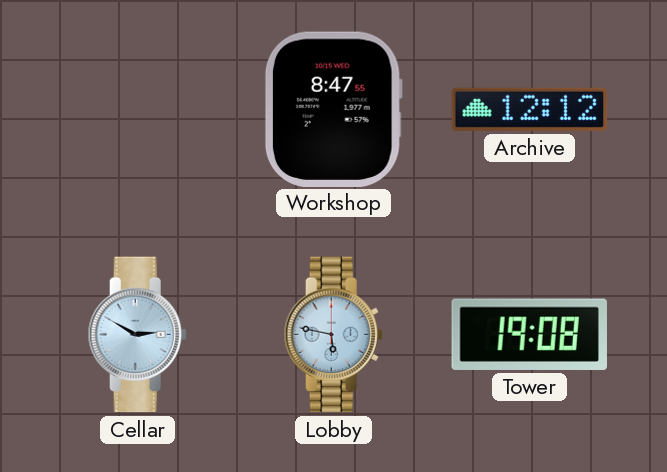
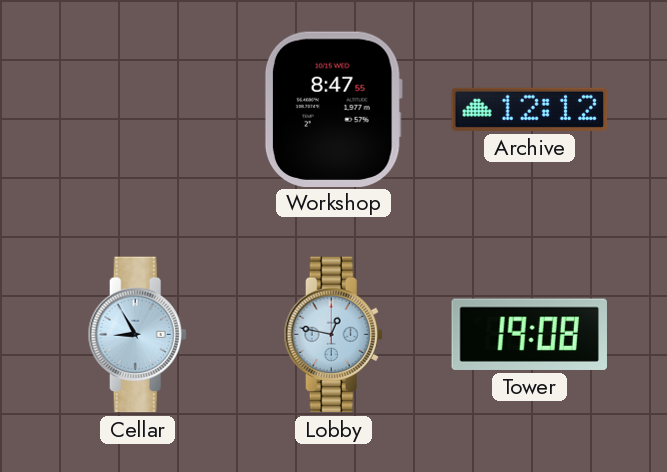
Cellar: 2:50 -> 8:55
Lobby: 5:47 -> 12:47
